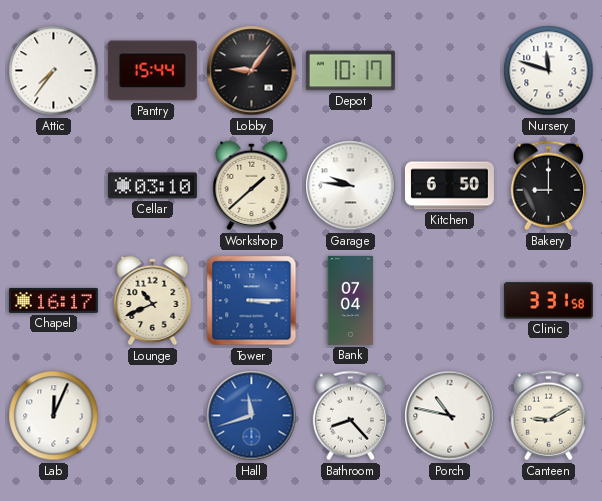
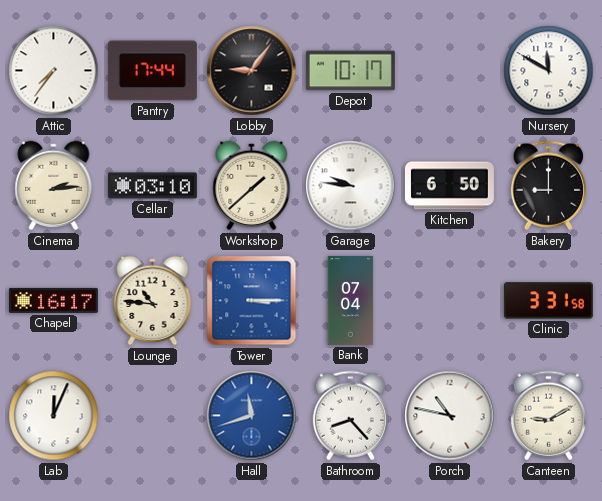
Pantry: 15:44 -> 17:44
Nursery: 11:48 -> 11:50
Cinema: none -> 2:14
Lounge: 10:41 -> 10:46
